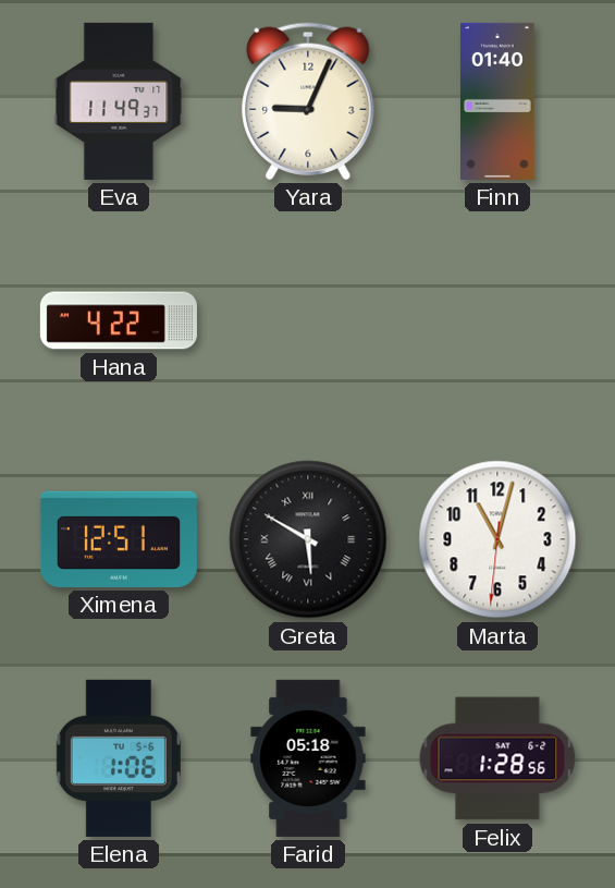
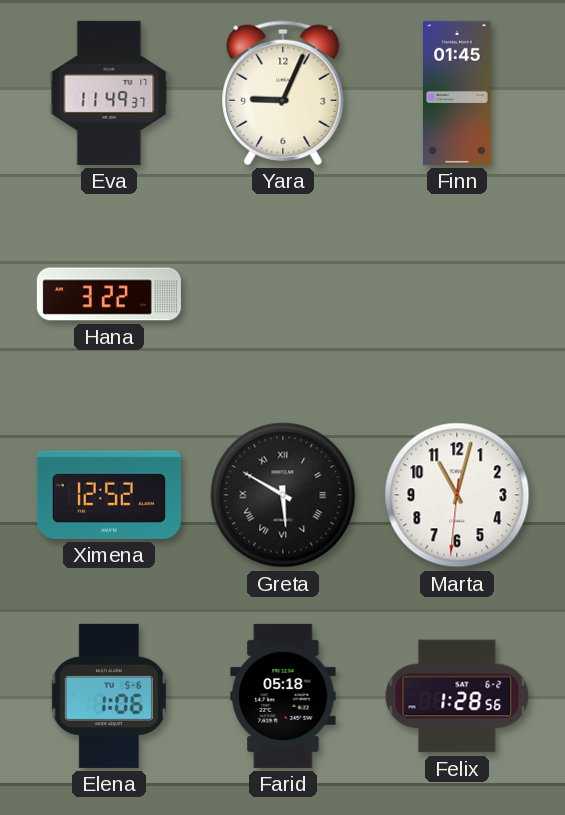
Finn: 01:40 -> 01:45
Hana: 4:22 -> 3:22
Ximena: 12:51 -> 12:52
